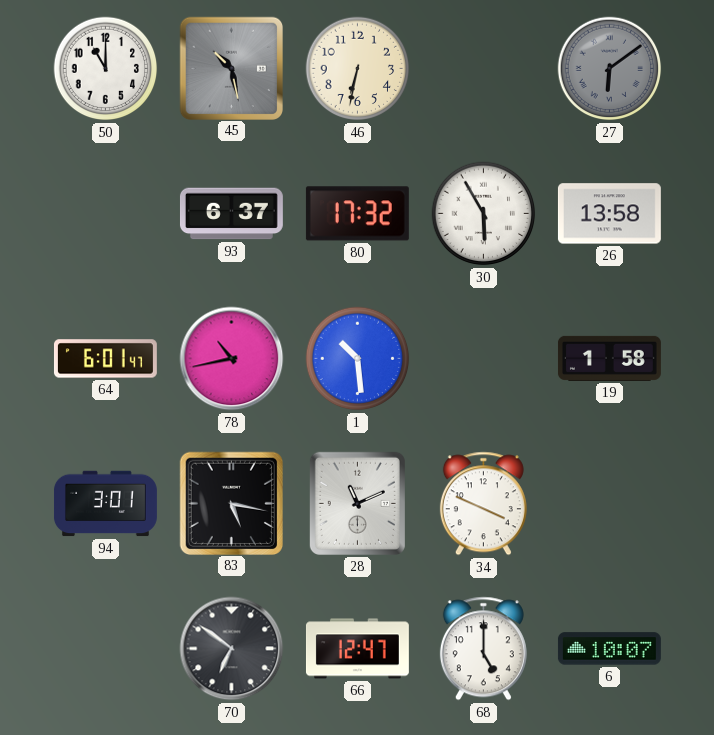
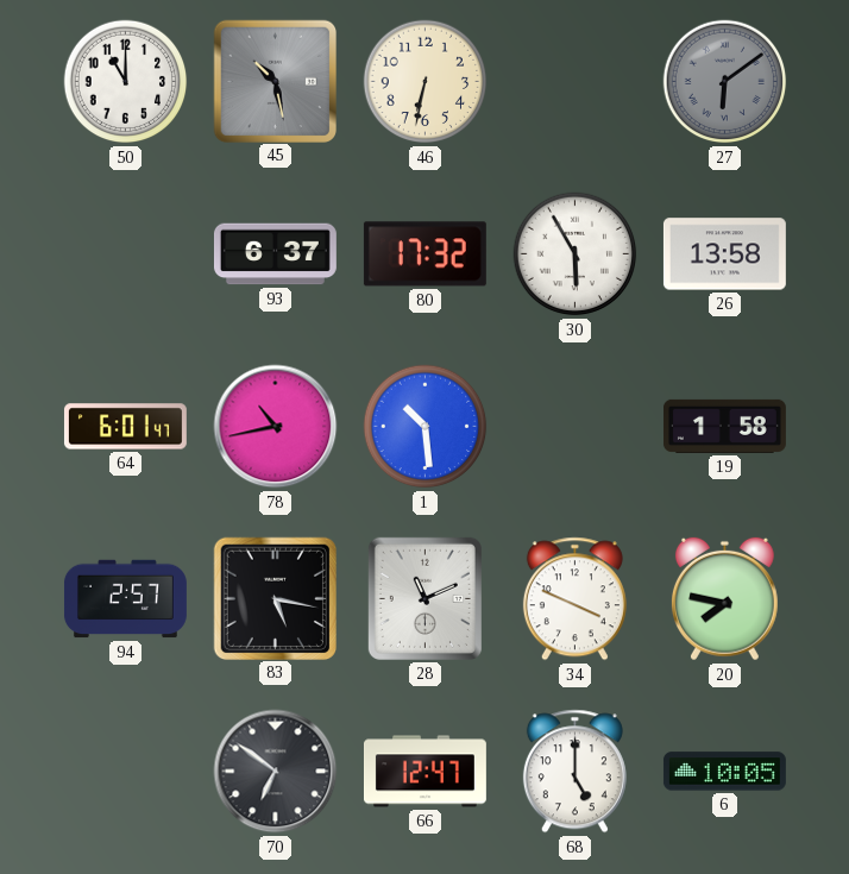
94: 3:01 -> 2:57
20: none -> 7:47
6: 10:07 -> 10:05
